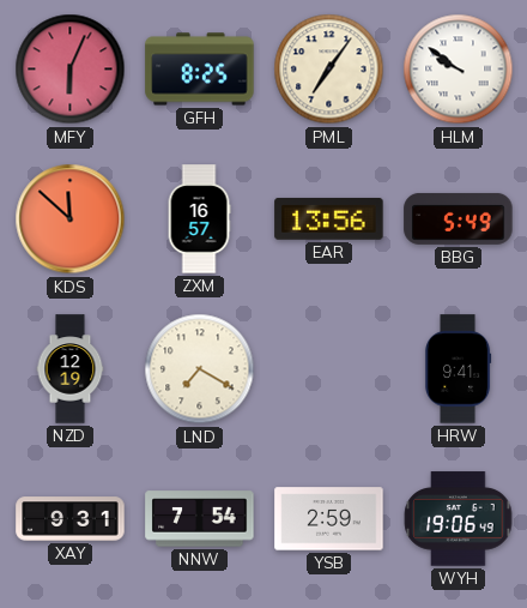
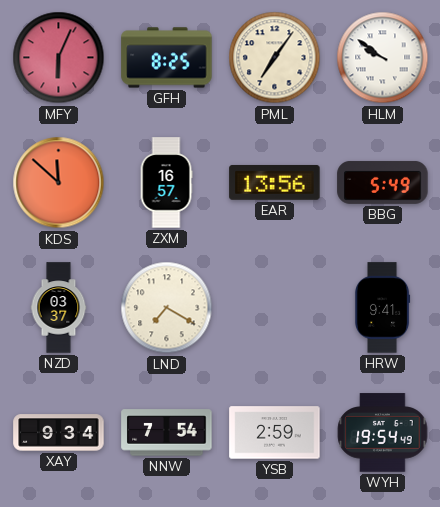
NZD: 12:19 -> 03:37
XAY: 9:31 -> 9:34
WYH: 19:06 -> 19:54
